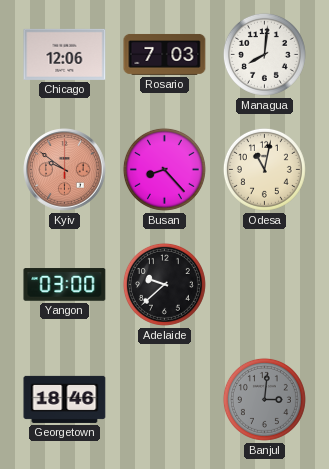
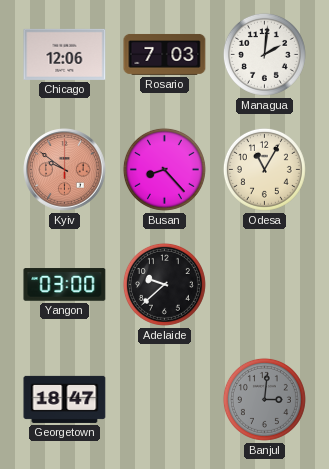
Managua: 8:01 -> 2:01
Odesa: 11:02 -> 11:05
Georgetown: 18:46 -> 18:47
